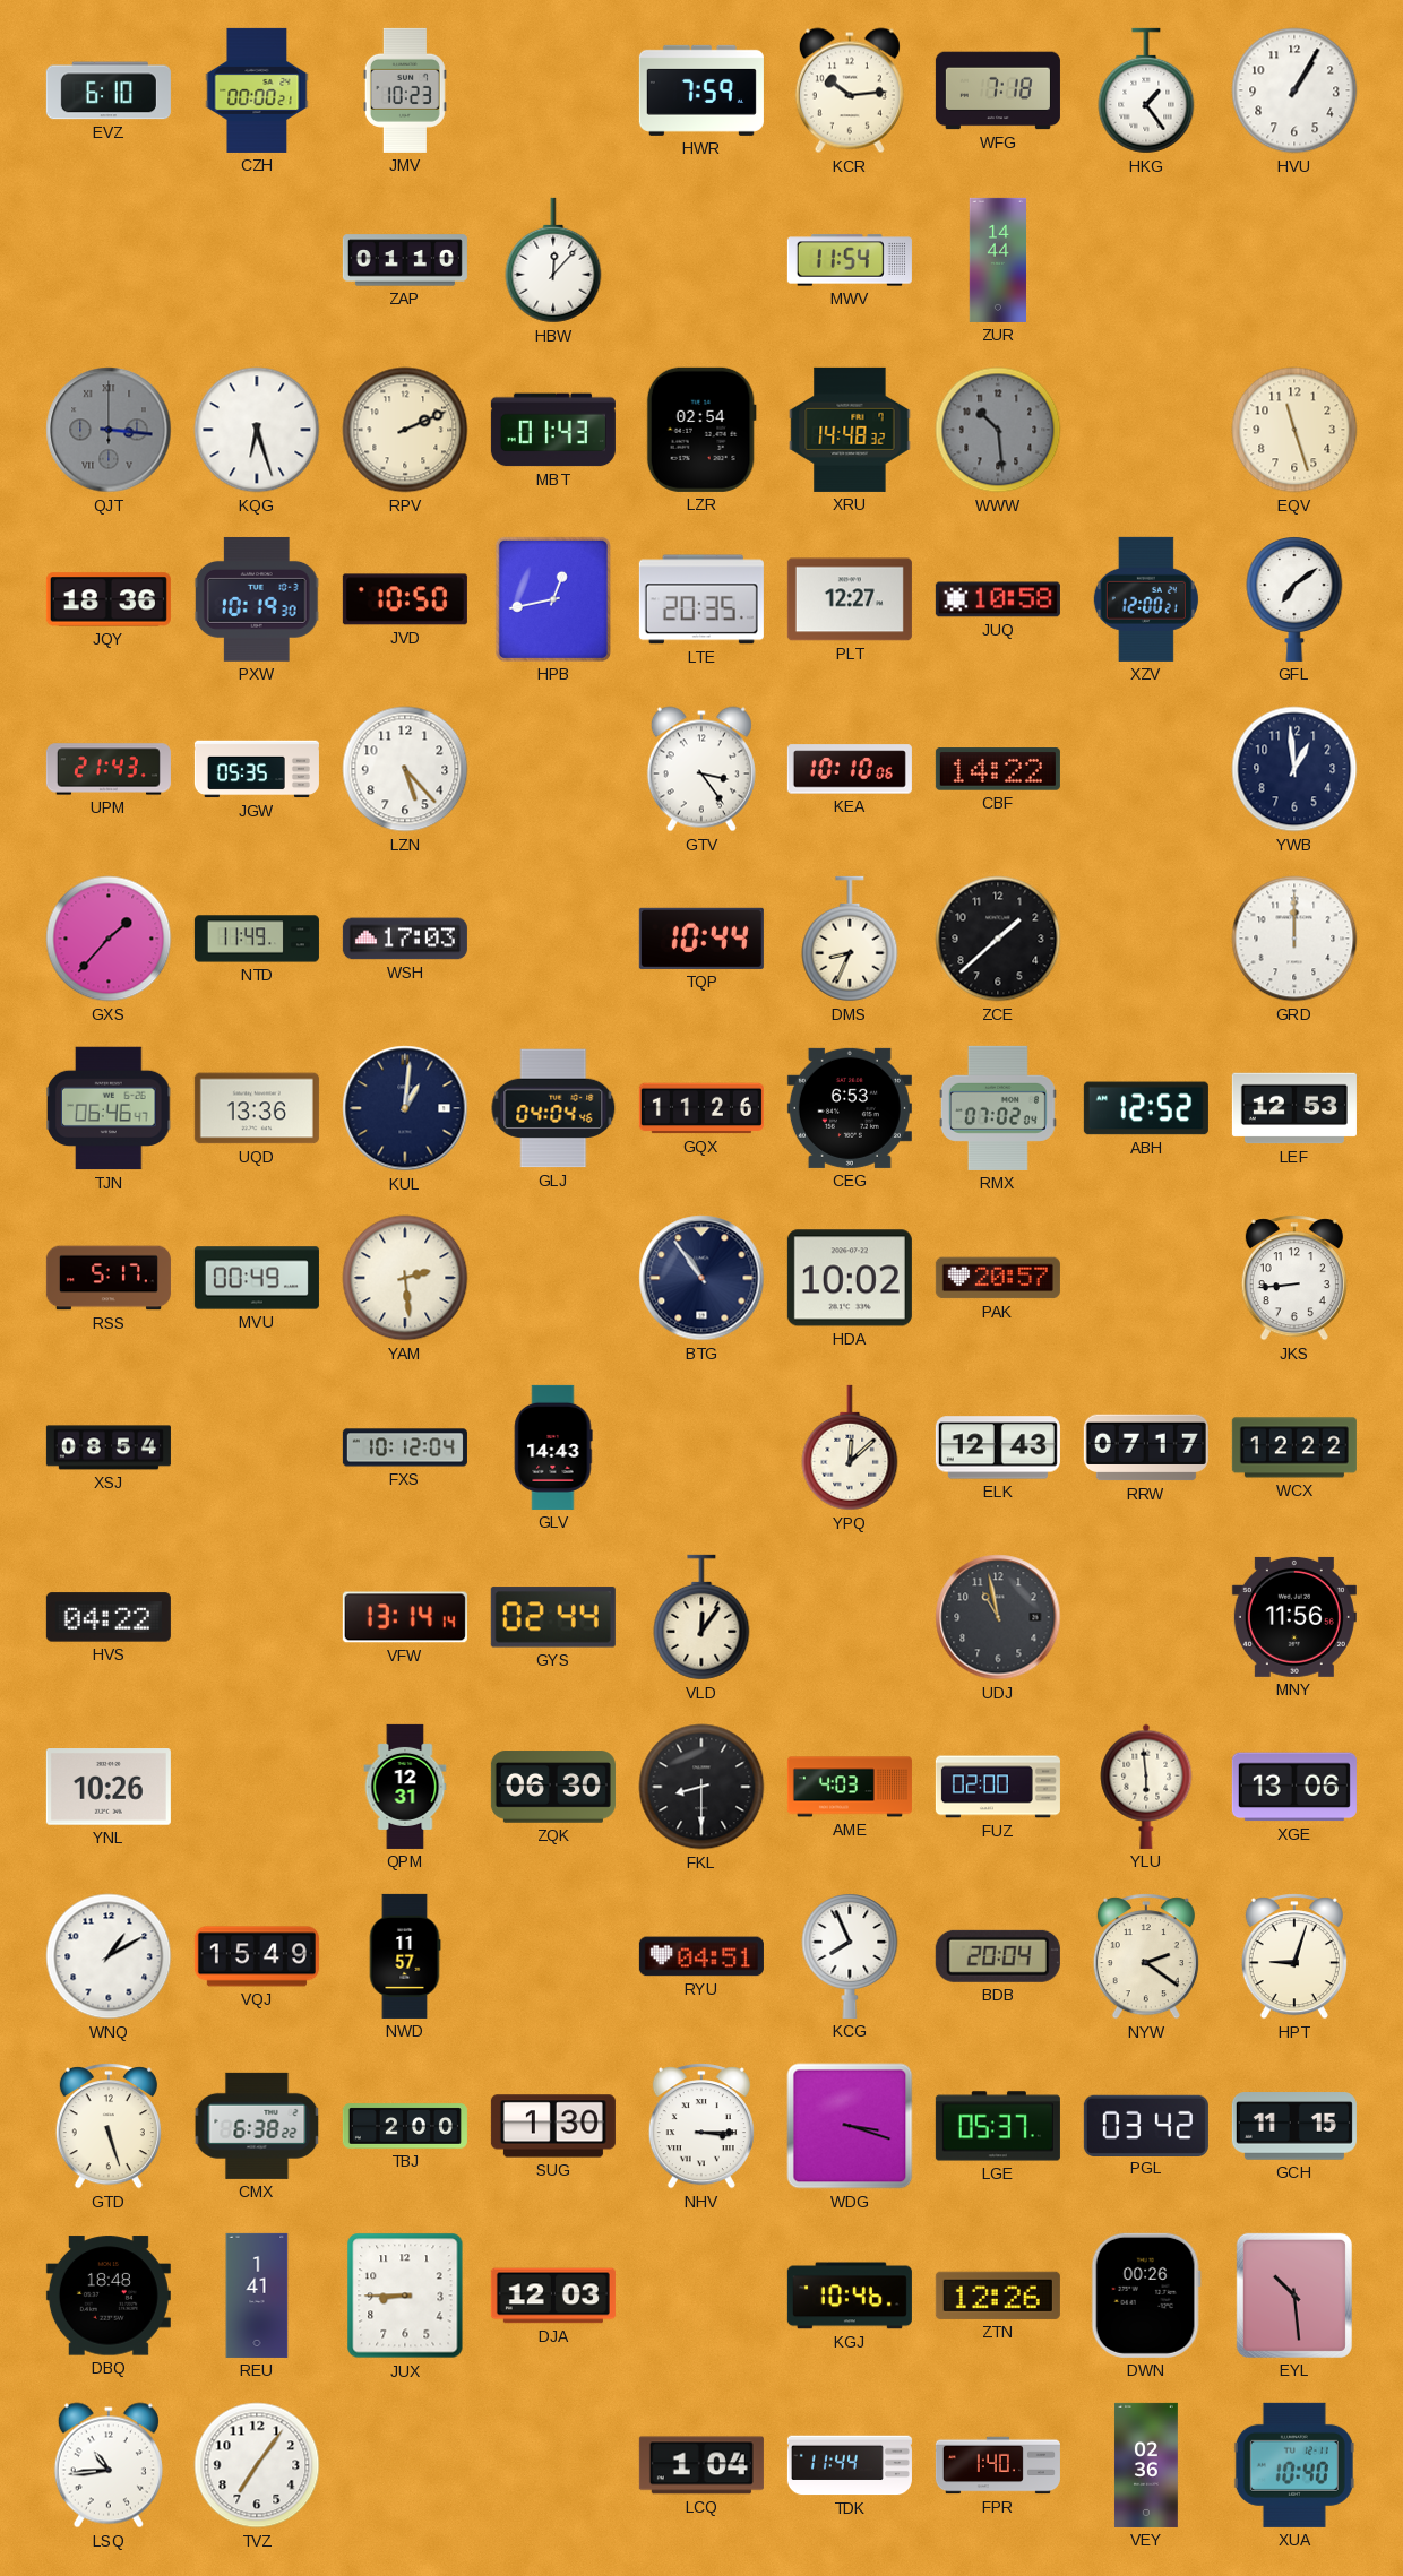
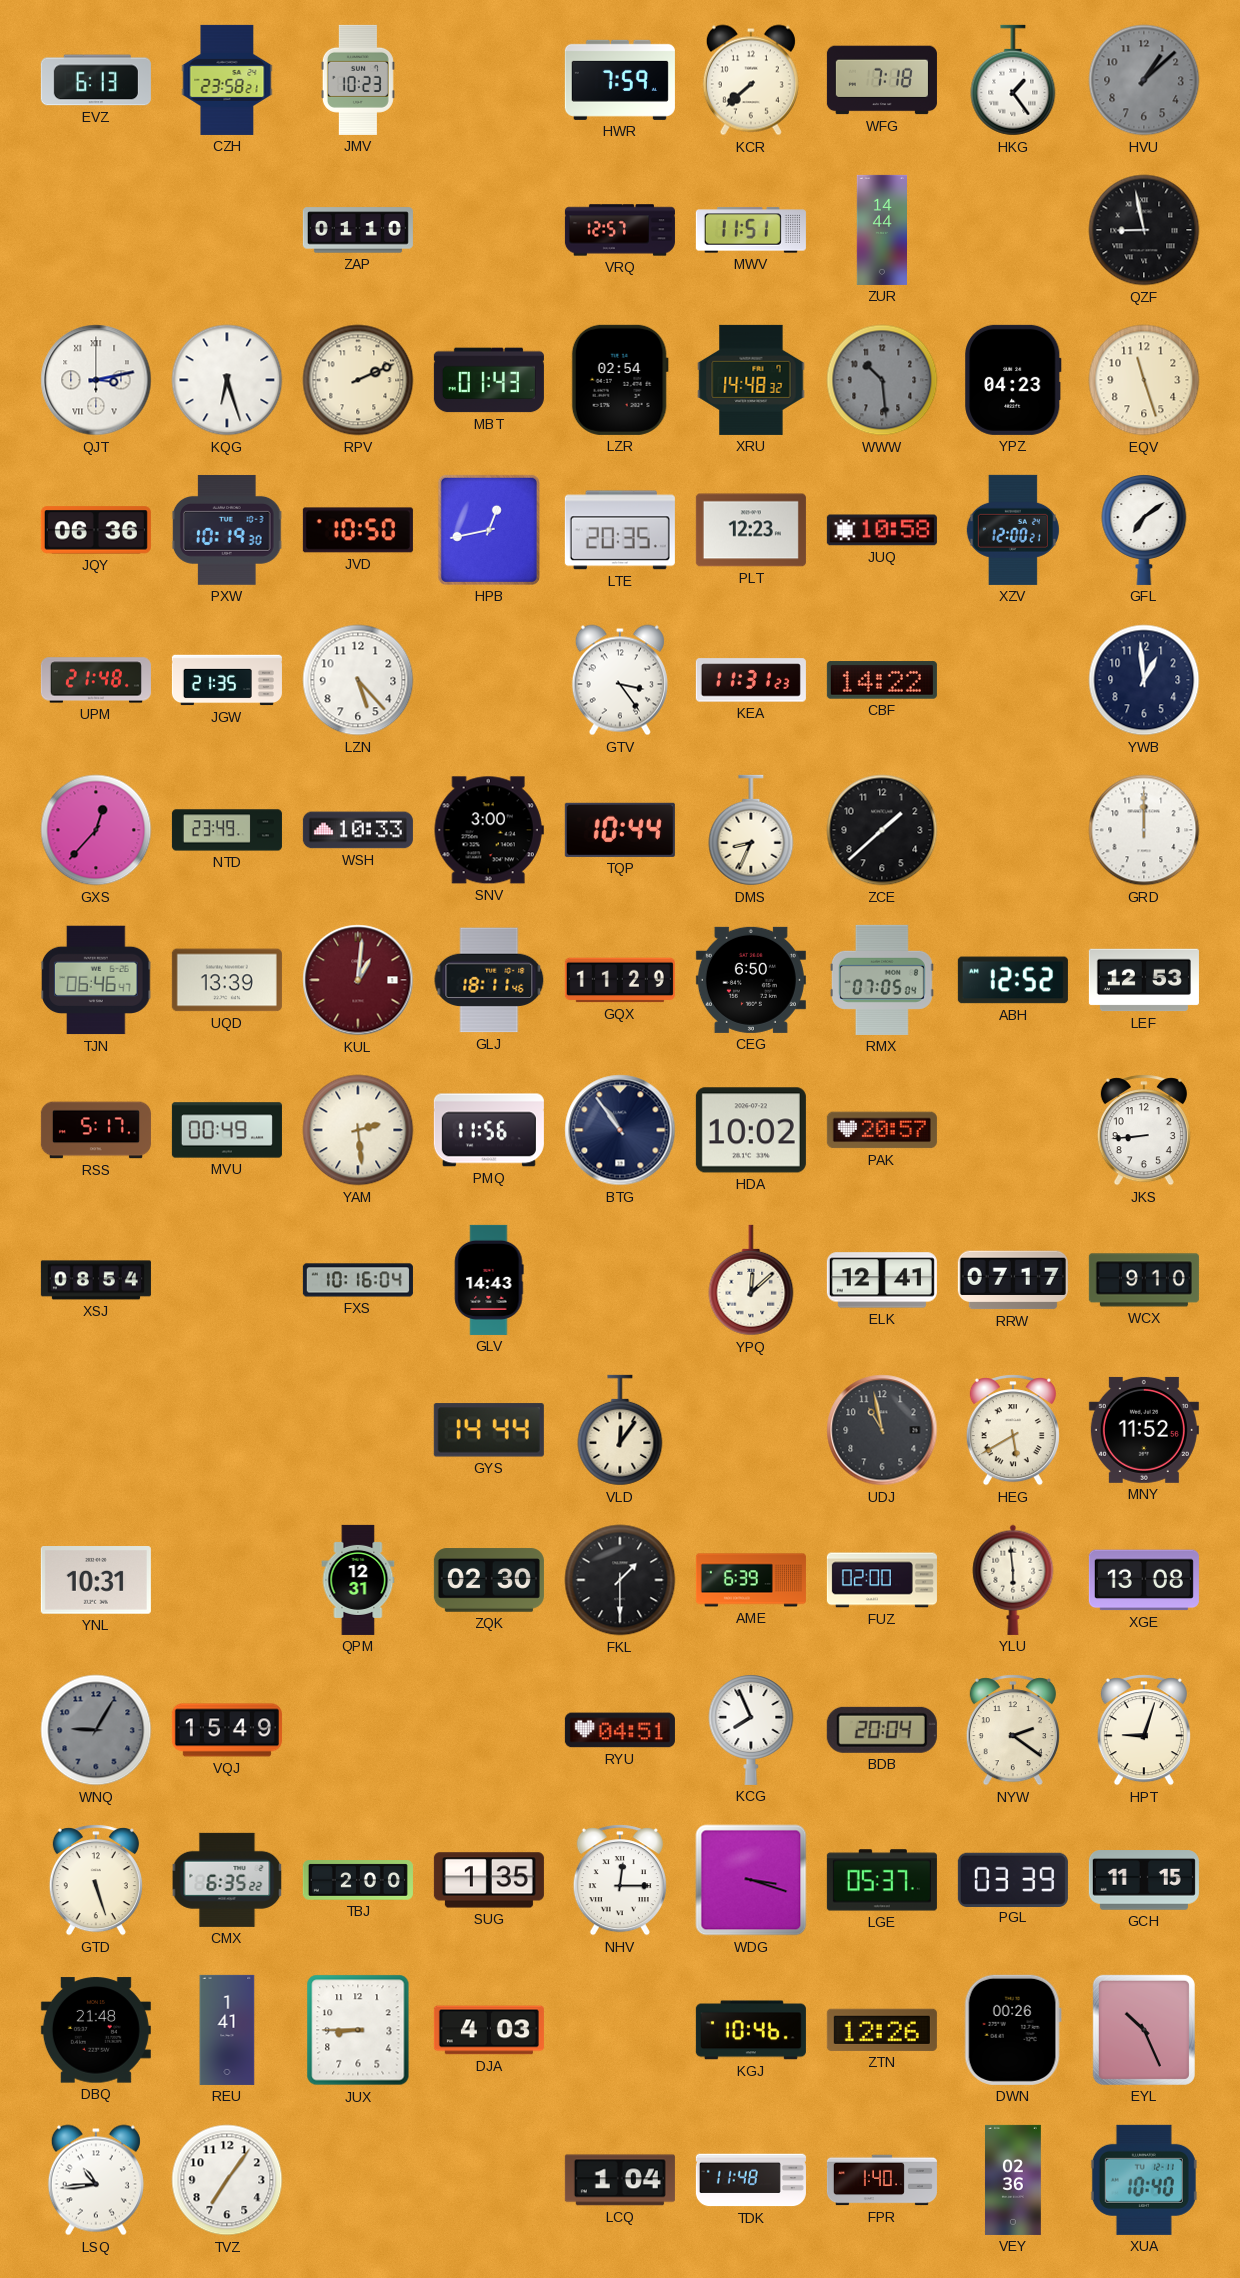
EVZ: 6:10 -> 6:13
CZH: 00:00 -> 23:58
KCR: 10:14 -> 7:38
HVU: 1:05 -> 1:08
HVU dial: white -> grey
HBW: 12:07 -> none
VRQ: none -> 12:57
MWV: 11:54 -> 11:51
QZF: none -> 8:58
QJT: 3:16 -> 3:13
QJT dial: grey -> white
YPZ: none -> 04:23
JQY: 18:36 -> 06:36
PLT: 12:27 -> 12:23
UPM: 21:43 -> 21:48
JGW: 05:35 -> 21:35
KEA: 10:10 -> 11:31
GXS: 1:37 -> 12:37
NTD: 11:49 -> 23:49
WSH: 17:03 -> 10:33
SNV: none -> 3:00
UQD: 13:36 -> 13:39
KUL dial: navy -> burgundy
GLJ: 04:04 -> 18:11
GQX: 11:26 -> 11:29
CEG: 6:53 -> 6:50
RMX: 07:02 -> 07:05
PMQ: none -> 11:56
FXS: 10:12 -> 10:16
ELK: 12:43 -> 12:41
WCX: 12:22 -> 9:10
HVS: 04:22 -> none
VFW: 13:14 -> none
GYS: 02:44 -> 14:44
HEG: none -> 5:40
MNY: 11:56 -> 11:52
YNL: 10:26 -> 10:31
ZQK: 06:30 -> 02:30
FKL: 8:30 -> 1:30
AME: 4:03 -> 6:39
XGE: 13:06 -> 13:08
WNQ: 1:10 -> 9:05
WNQ dial: white -> grey
NWD: 11:57 -> none
CMX: 6:38 -> 6:35
SUG: 1:30 -> 1:35
NHV: 3:15 -> 12:15
PGL: 03:42 -> 03:39
DBQ: 18:48 -> 21:48
DJA: 12:03 -> 4:03
EYL: 10:29 -> 10:26
TDK: 11:44 -> 11:48
